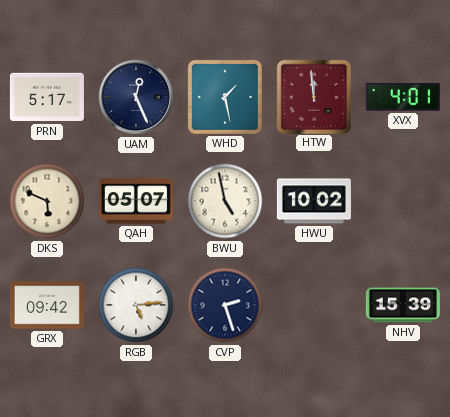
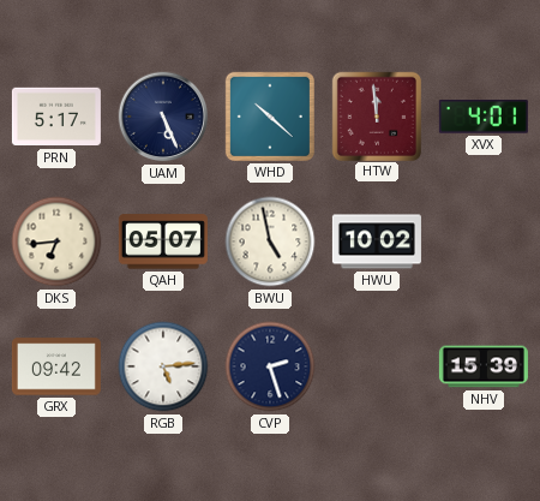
UAM: 12:26 -> 5:26
WHD: 1:28 -> 10:22
DKS: 5:49 -> 6:44
